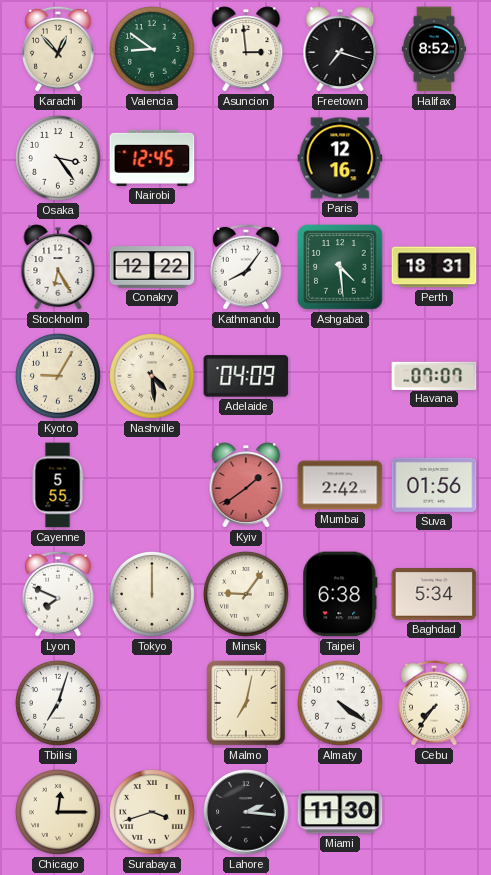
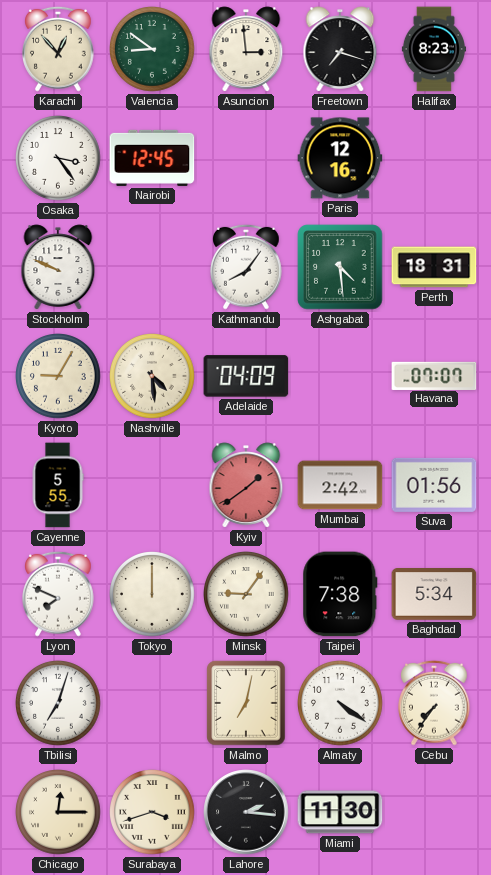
Halifax: 8:52 -> 8:23
Stockholm: 6:25 -> 9:49
Conakry: 12:22 -> none
Taipei: 6:38 -> 7:38
